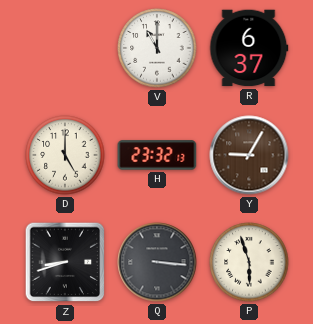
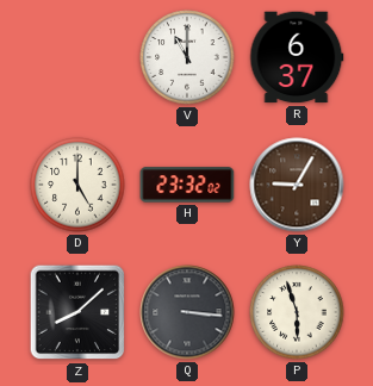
H: 23:32:13 -> 23:32:02
Z: 8:42 -> 8:08
